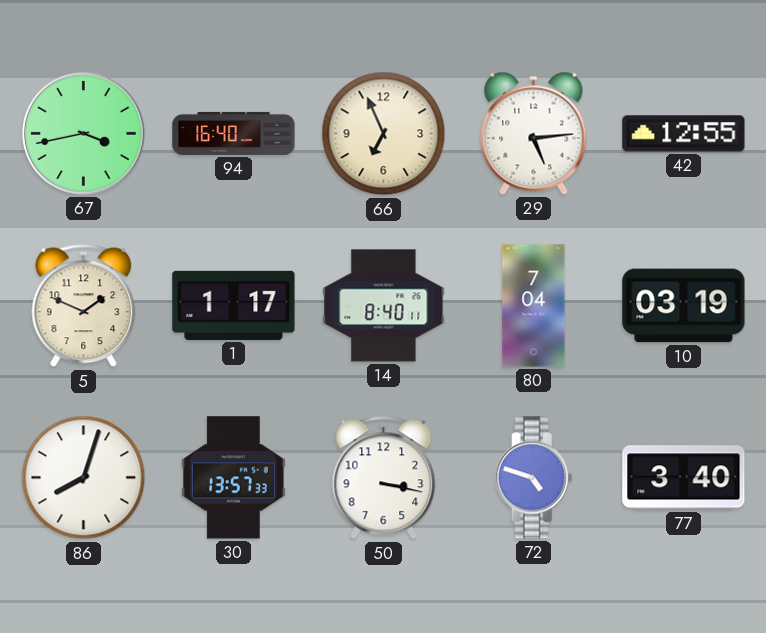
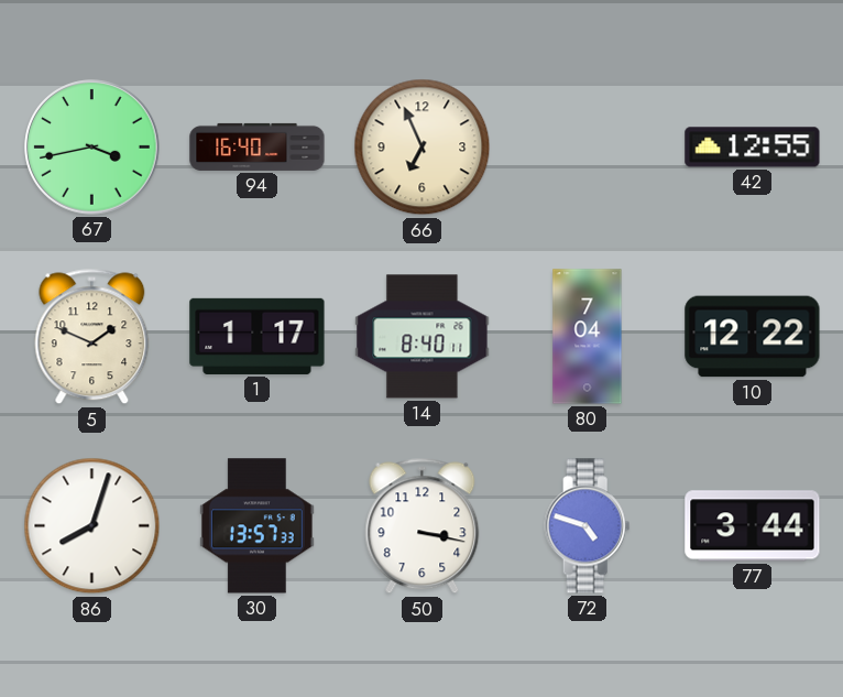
29: 5:14 -> none
10: 03:19 -> 12:22
77: 3:40 -> 3:44
